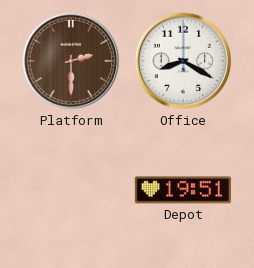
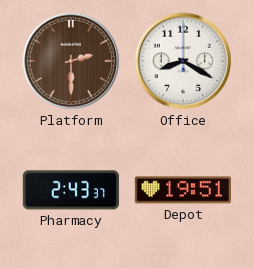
Pharmacy: none -> 2:43
